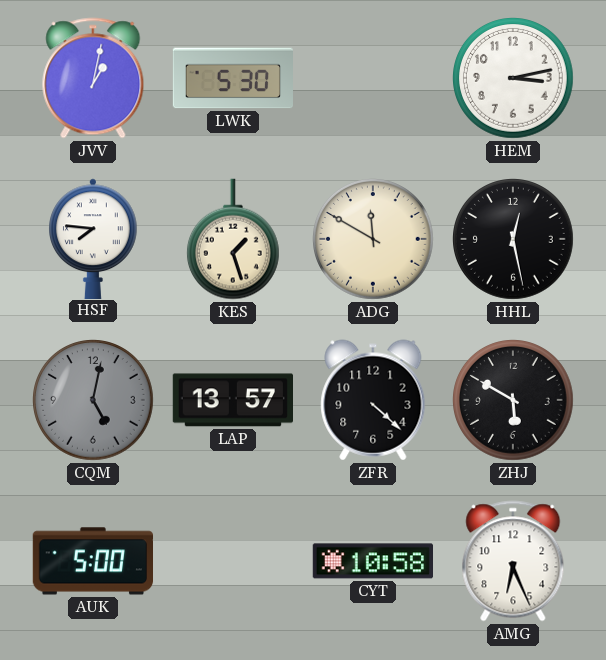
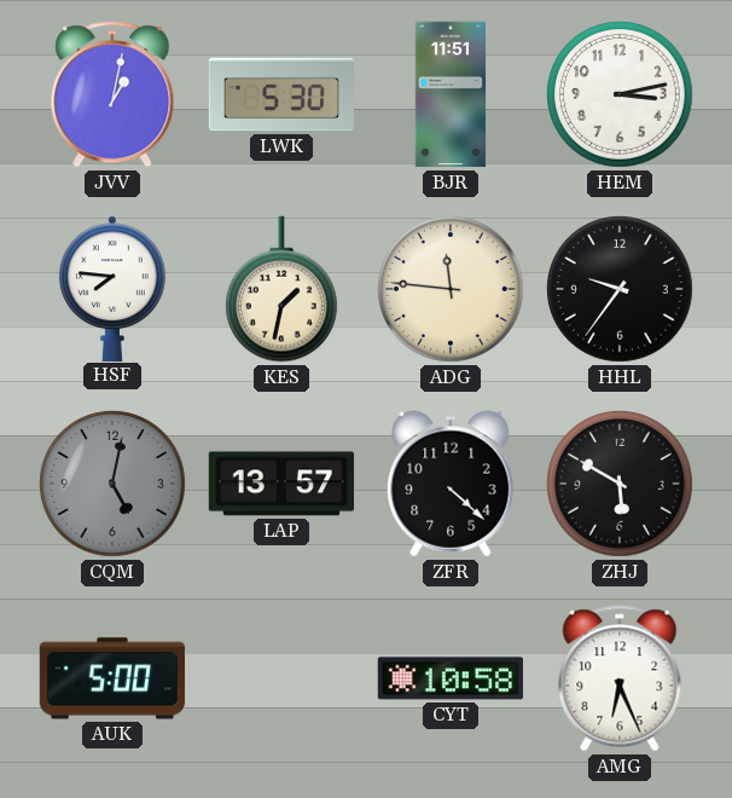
BJR: none -> 11:51
KES: 1:27 -> 1:32
ADG: 11:50 -> 11:46
HHL: 12:28 -> 9:36
